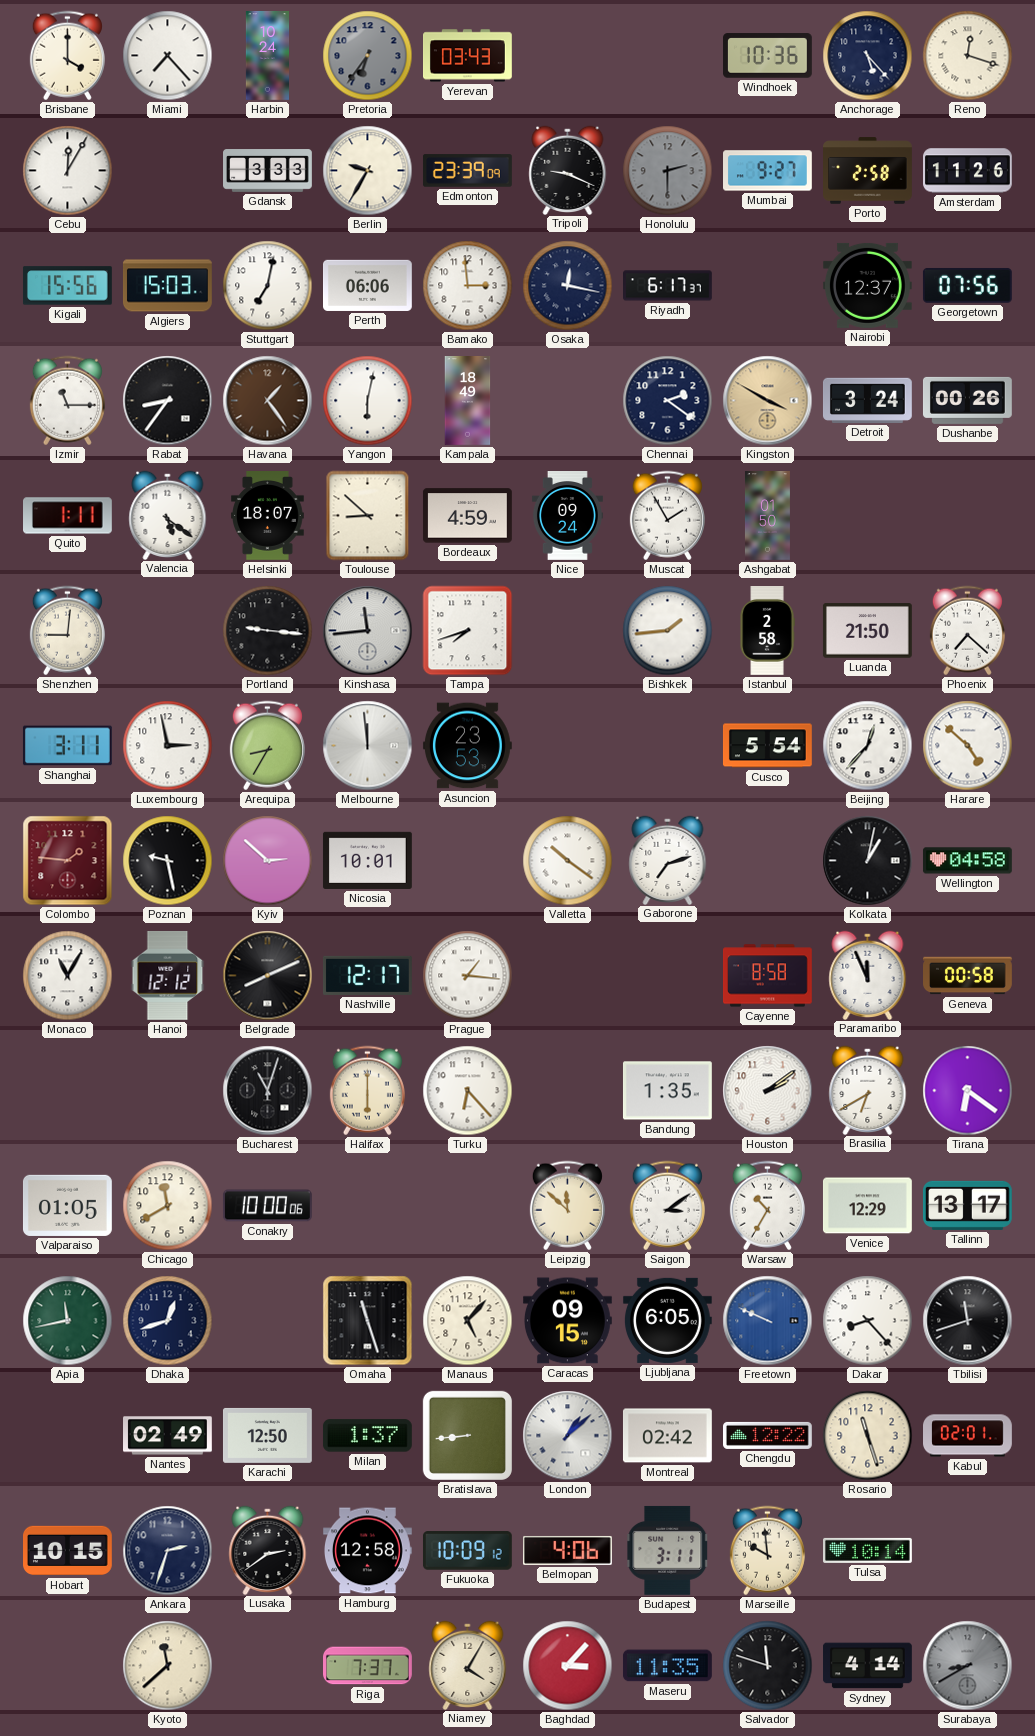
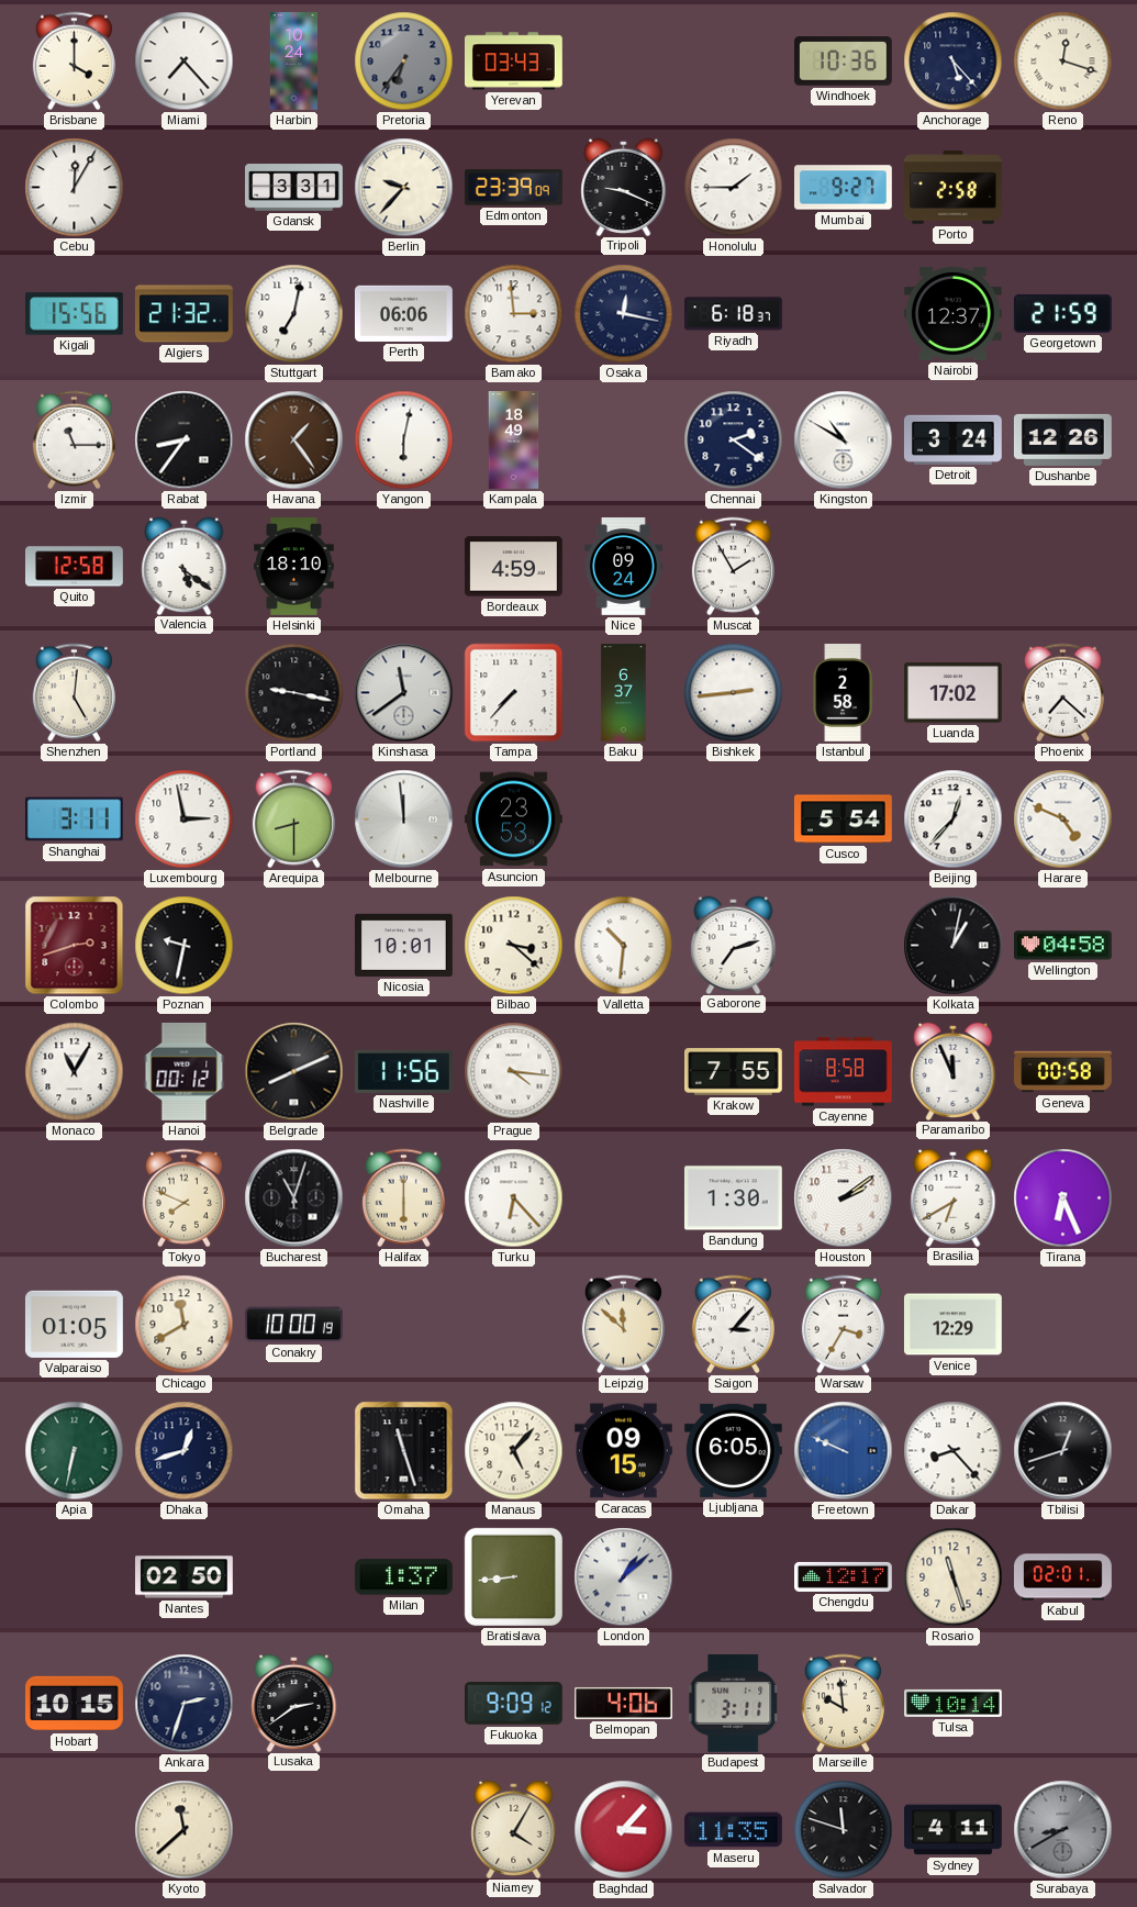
Gdansk: 3:33 -> 3:31
Berlin: 9:35 -> 9:37
Honolulu: 2:30 -> 1:45
Honolulu dial: grey -> white
Amsterdam: 11:26 -> none
Algiers: 15:03 -> 21:32
Riyadh: 6:17 -> 6:18
Georgetown: 07:56 -> 21:59
Kingston: 3:50 -> 10:50
Kingston dial: champagne -> white
Dushanbe: 00:26 -> 12:26
Quito: 1:11 -> 12:58
Helsinki: 18:07 -> 18:10
Toulouse: 8:52 -> none
Ashgabat: 01:50 -> none
Shenzhen: 9:01 -> 5:01
Portland: 9:16 -> 9:17
Kinshasa: 11:44 -> 11:39
Tampa: 7:42 -> 7:37
Baku: none -> 6:37
Bishkek: 1:44 -> 2:44
Luanda: 21:50 -> 17:02
Arequipa: 8:35 -> 8:30
Harare: 4:52 -> 4:49
Colombo: 1:46 -> 2:42
Poznan: 9:28 -> 9:32
Kyiv: 2:52 -> none
Bilbao: none -> 3:22
Valletta: 10:21 -> 10:31
Hanoi: 12:12 -> 00:12
Nashville: 12:17 -> 11:56
Prague: 1:16 -> 4:16
Krakow: none -> 7:55
Tokyo: none -> 7:49
Bandung: 1:35 -> 1:30
Tirana: 6:21 -> 6:26
Conakry: 10:00:06 -> 10:00:19
Saigon: 3:09 -> 3:07
Warsaw: 10:35 -> 3:35
Tallinn: 13:17 -> none
Apia: 11:43 -> 6:32
Tbilisi: 11:42 -> 12:42
Nantes: 02:49 -> 02:50
Karachi: 12:50 -> none
Montreal: 02:42 -> none
Chengdu: 12:22 -> 12:17
Hamburg: 12:58 -> none
Fukuoka: 10:09 -> 9:09
Riga: 7:37 -> none
Sydney: 4:14 -> 4:11
